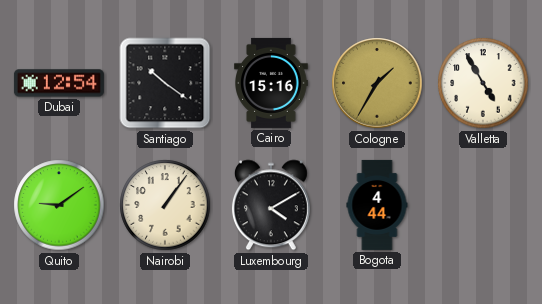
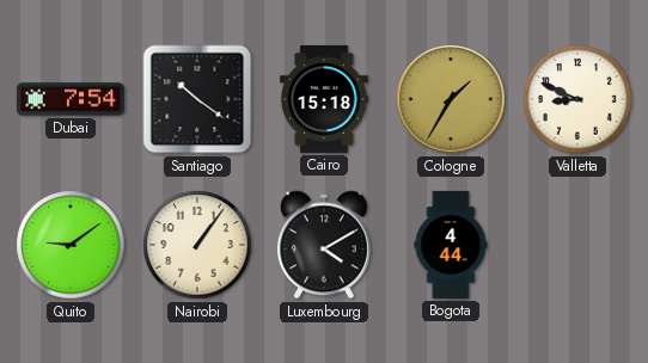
Dubai: 12:54 -> 7:54
Cairo: 15:16 -> 15:18
Valletta: 4:55 -> 8:49
